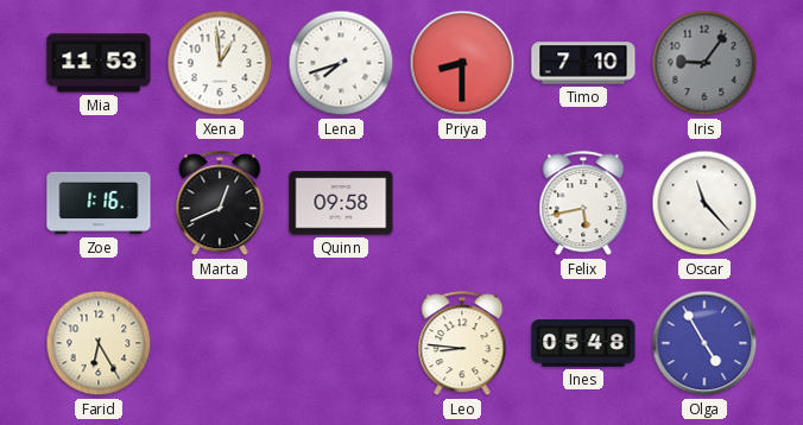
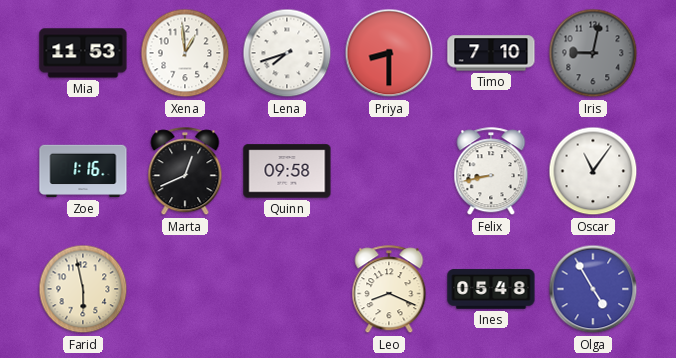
Iris: 9:06 -> 9:02
Felix: 5:43 -> 8:43
Oscar: 11:23 -> 11:06
Farid: 6:25 -> 5:58
Leo: 8:46 -> 8:19
